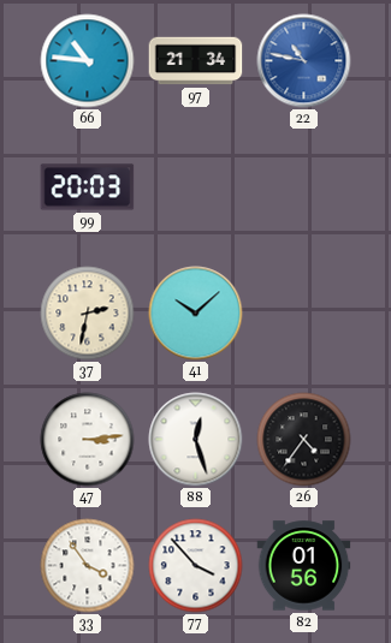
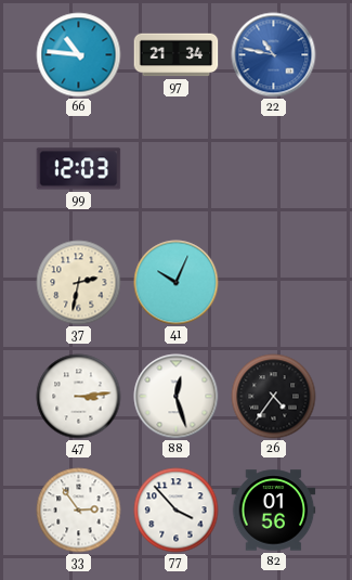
99: 20:03 -> 12:03
41: 10:08 -> 10:04
33: 3:54 -> 2:54
